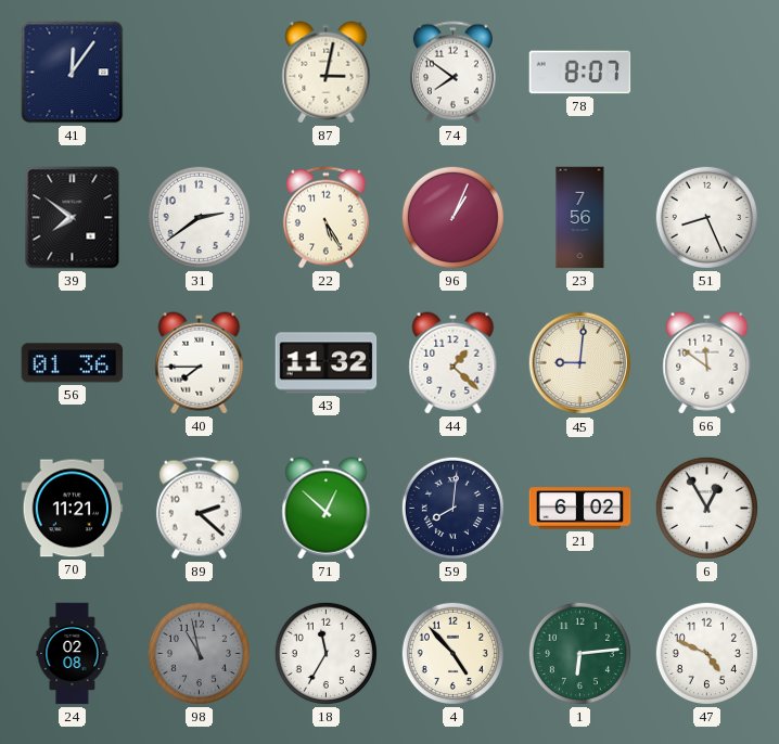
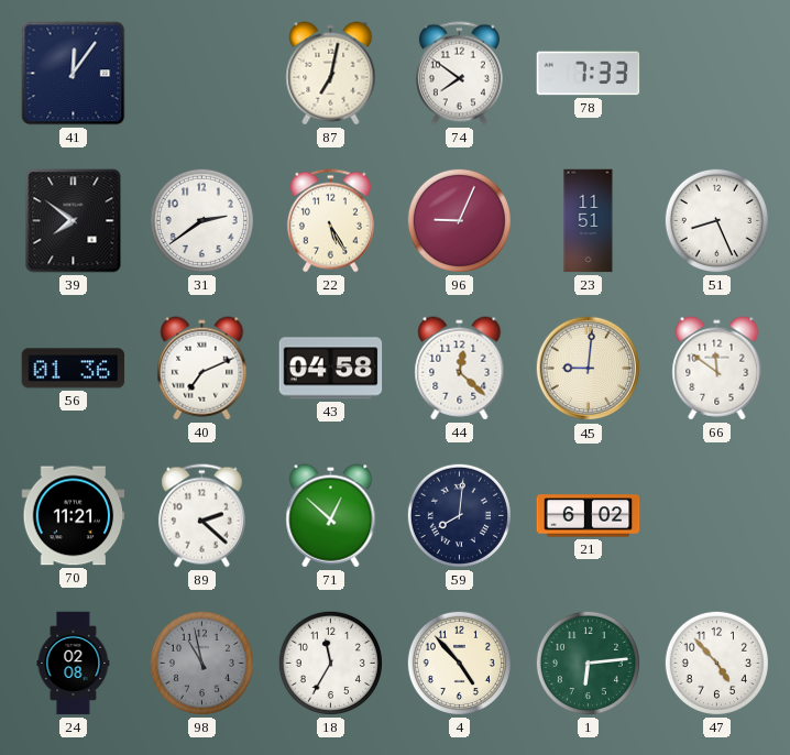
87: 3:02 -> 7:02
78: 8:07 -> 7:33
96: 1:04 -> 9:04
23: 7:56 -> 11:51
40: 7:45 -> 7:11
43: 11:32 -> 04:58
44: 1:22 -> 12:22
6: 12:55 -> none
47: 4:49 -> 4:53
